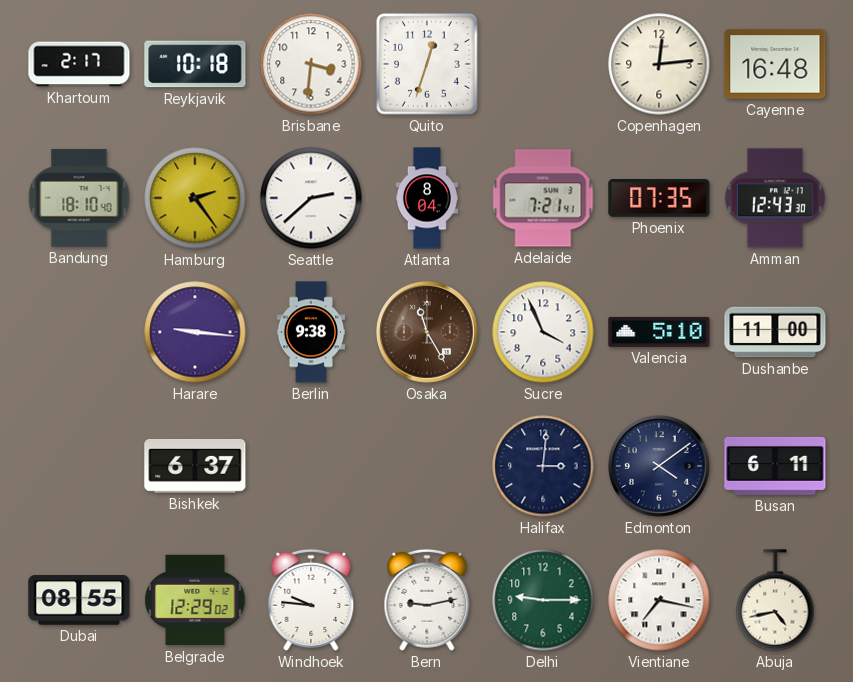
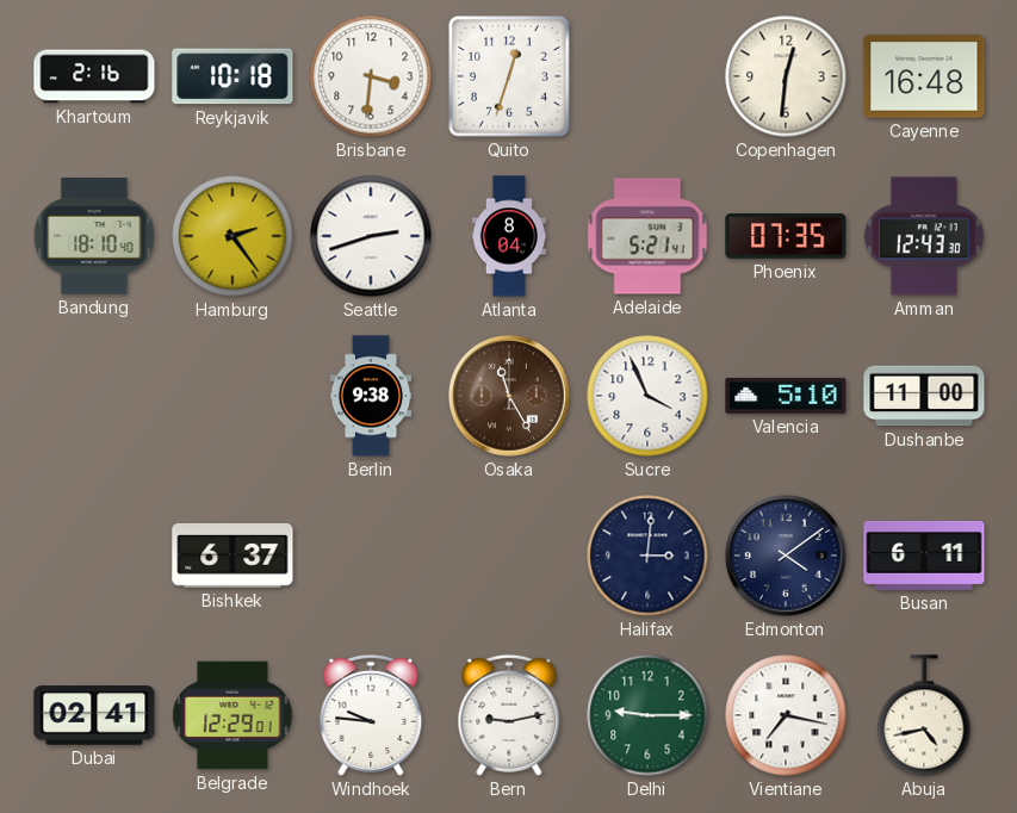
Khartoum: 2:17 -> 2:16
Copenhagen: 12:14 -> 12:31
Seattle: 2:38 -> 2:42
Adelaide: 7:21 -> 5:21
Harare: 9:16 -> none
Dubai: 08:55 -> 02:41
Belgrade: 12:29:02 -> 12:29:01
